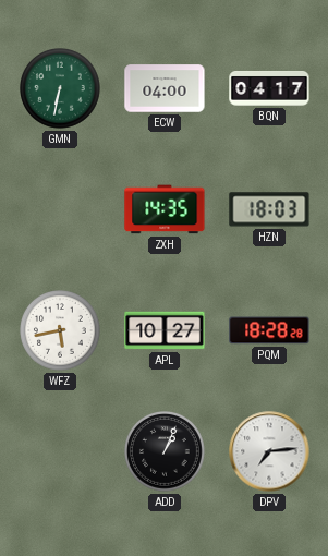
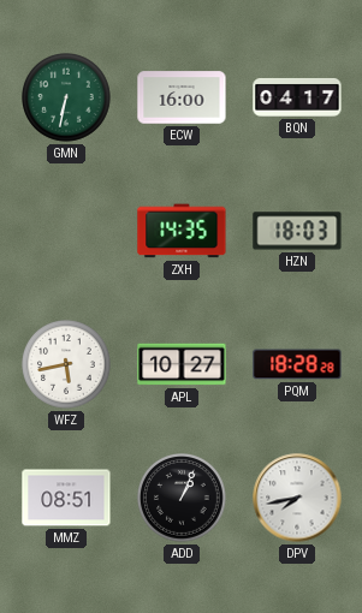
ECW: 04:00 -> 16:00
MMZ: none -> 08:51
DPV: 7:14 -> 7:43
